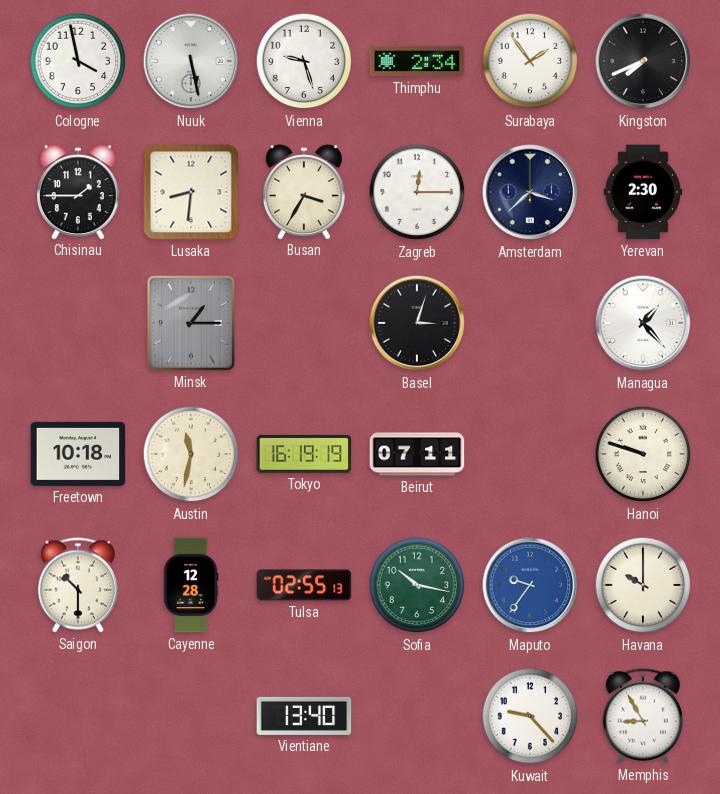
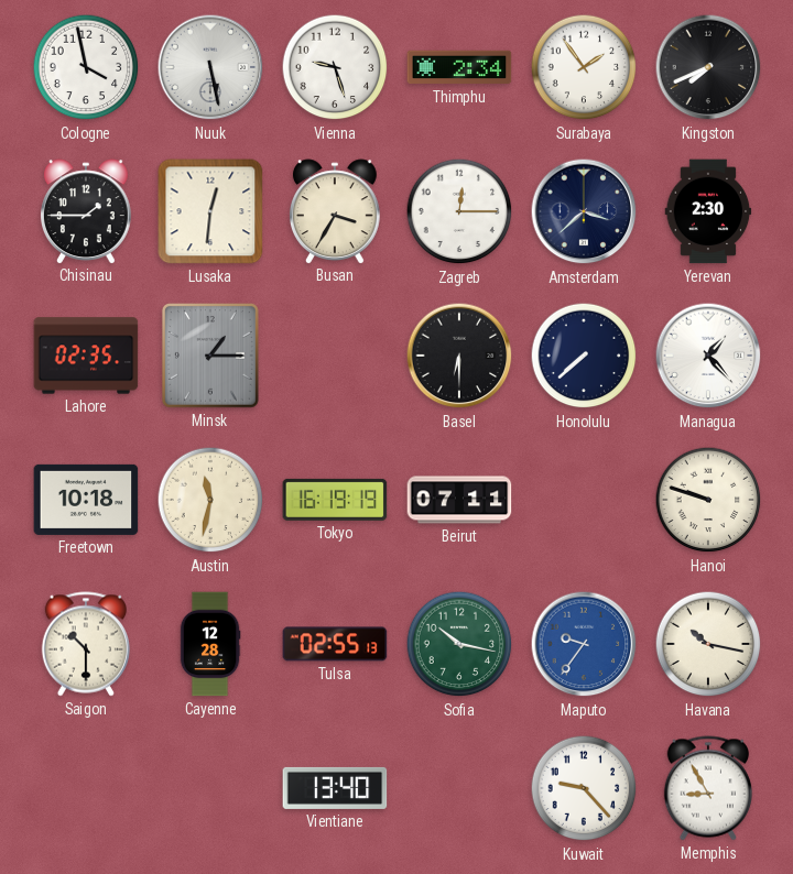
Lusaka: 8:31 -> 12:31
Lahore: none -> 02:35
Basel: 3:03 -> 6:30
Honolulu: none -> 7:38
Havana: 10:00 -> 10:17
